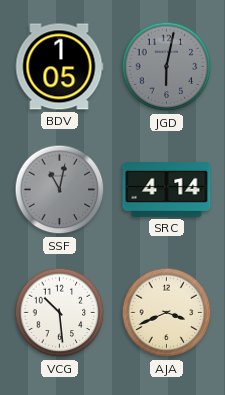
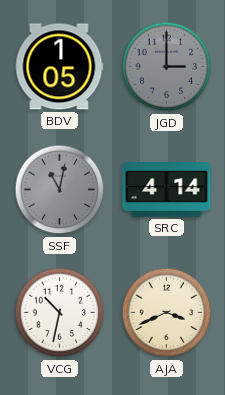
JGD: 6:02 -> 3:00
VCG: 10:29 -> 10:32
